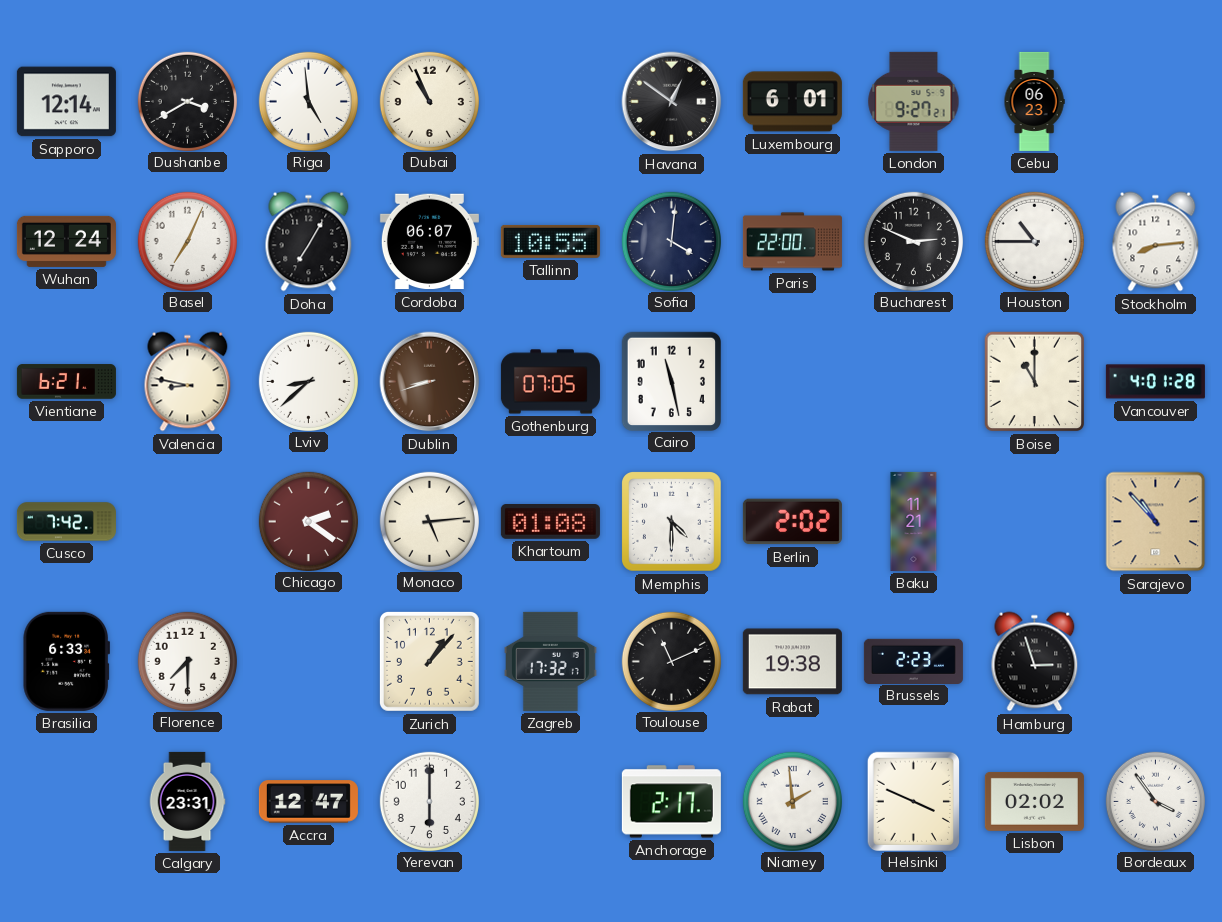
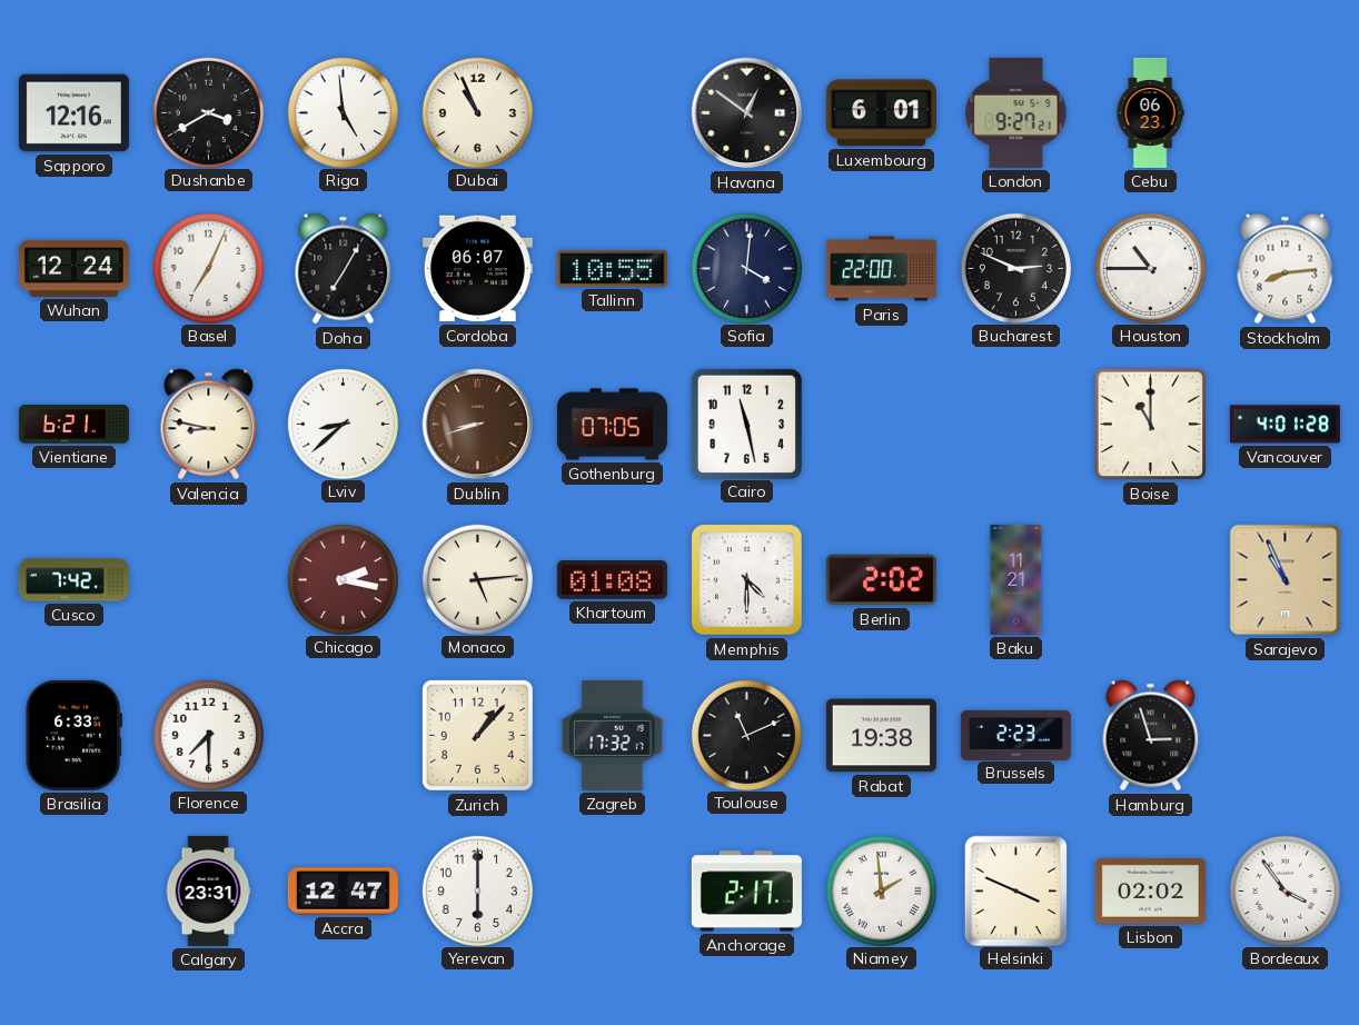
Sapporo: 12:14 -> 12:16
Chicago: 2:21 -> 2:17
Sarajevo: 10:53 -> 10:56
